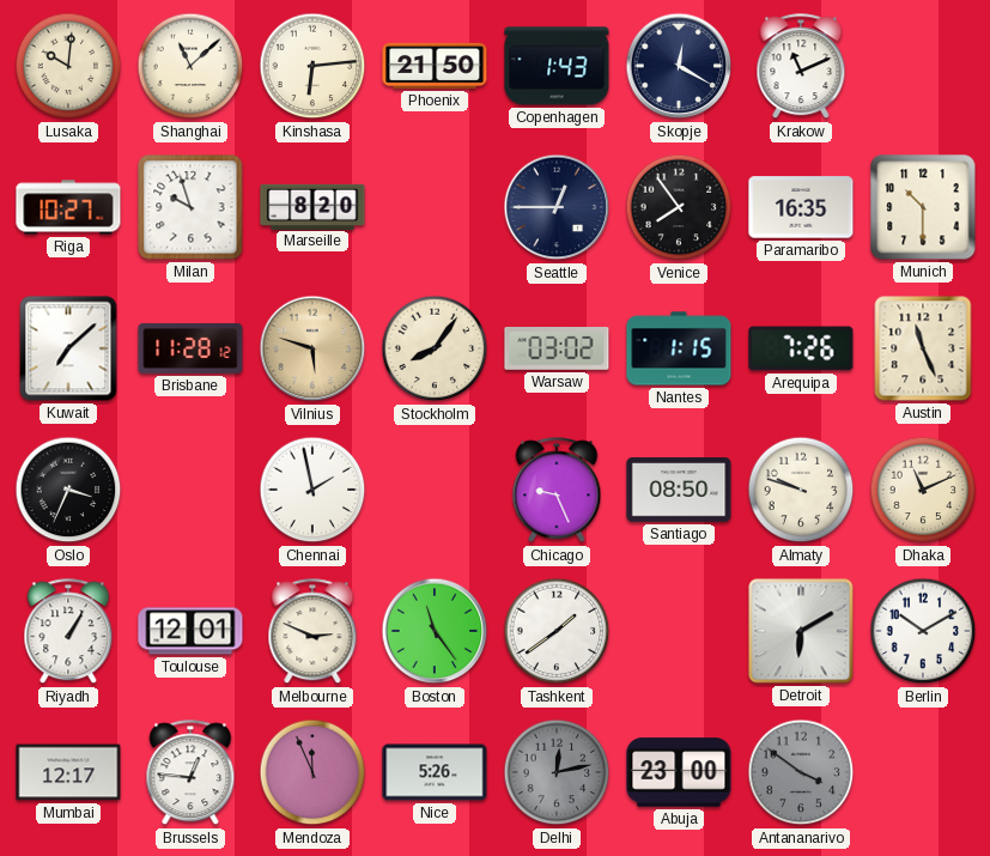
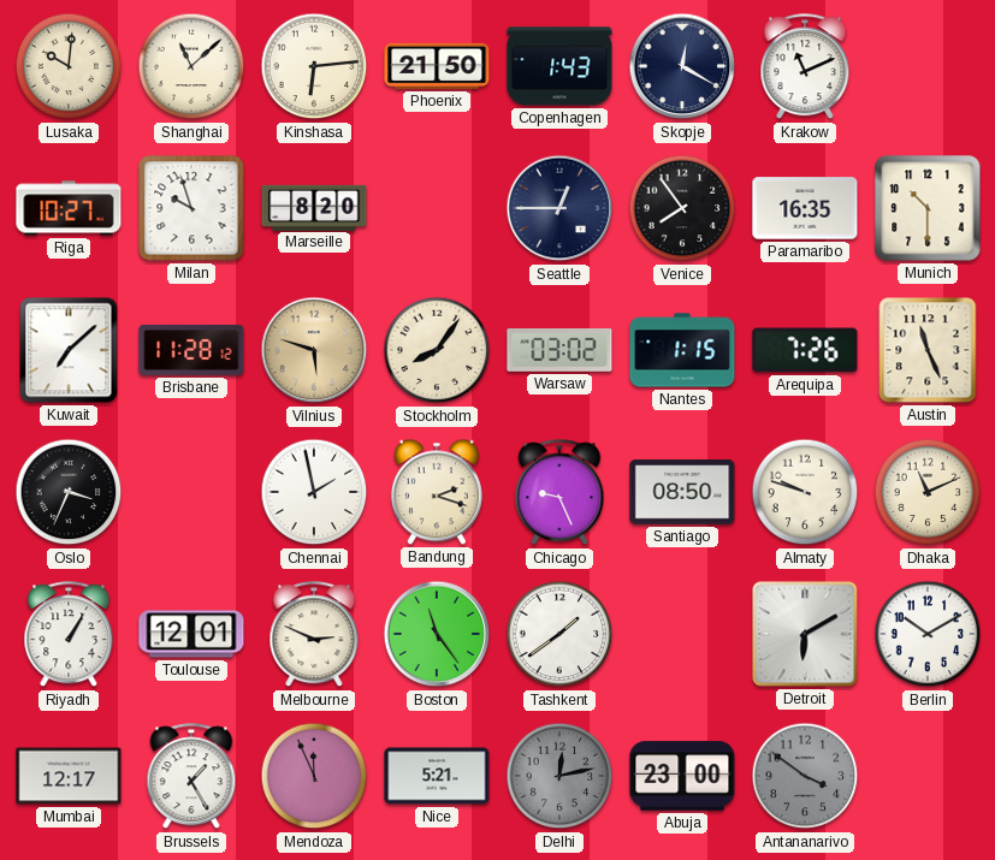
Bandung: none -> 2:18
Brussels: 12:46 -> 1:25
Nice: 5:26 -> 5:21
